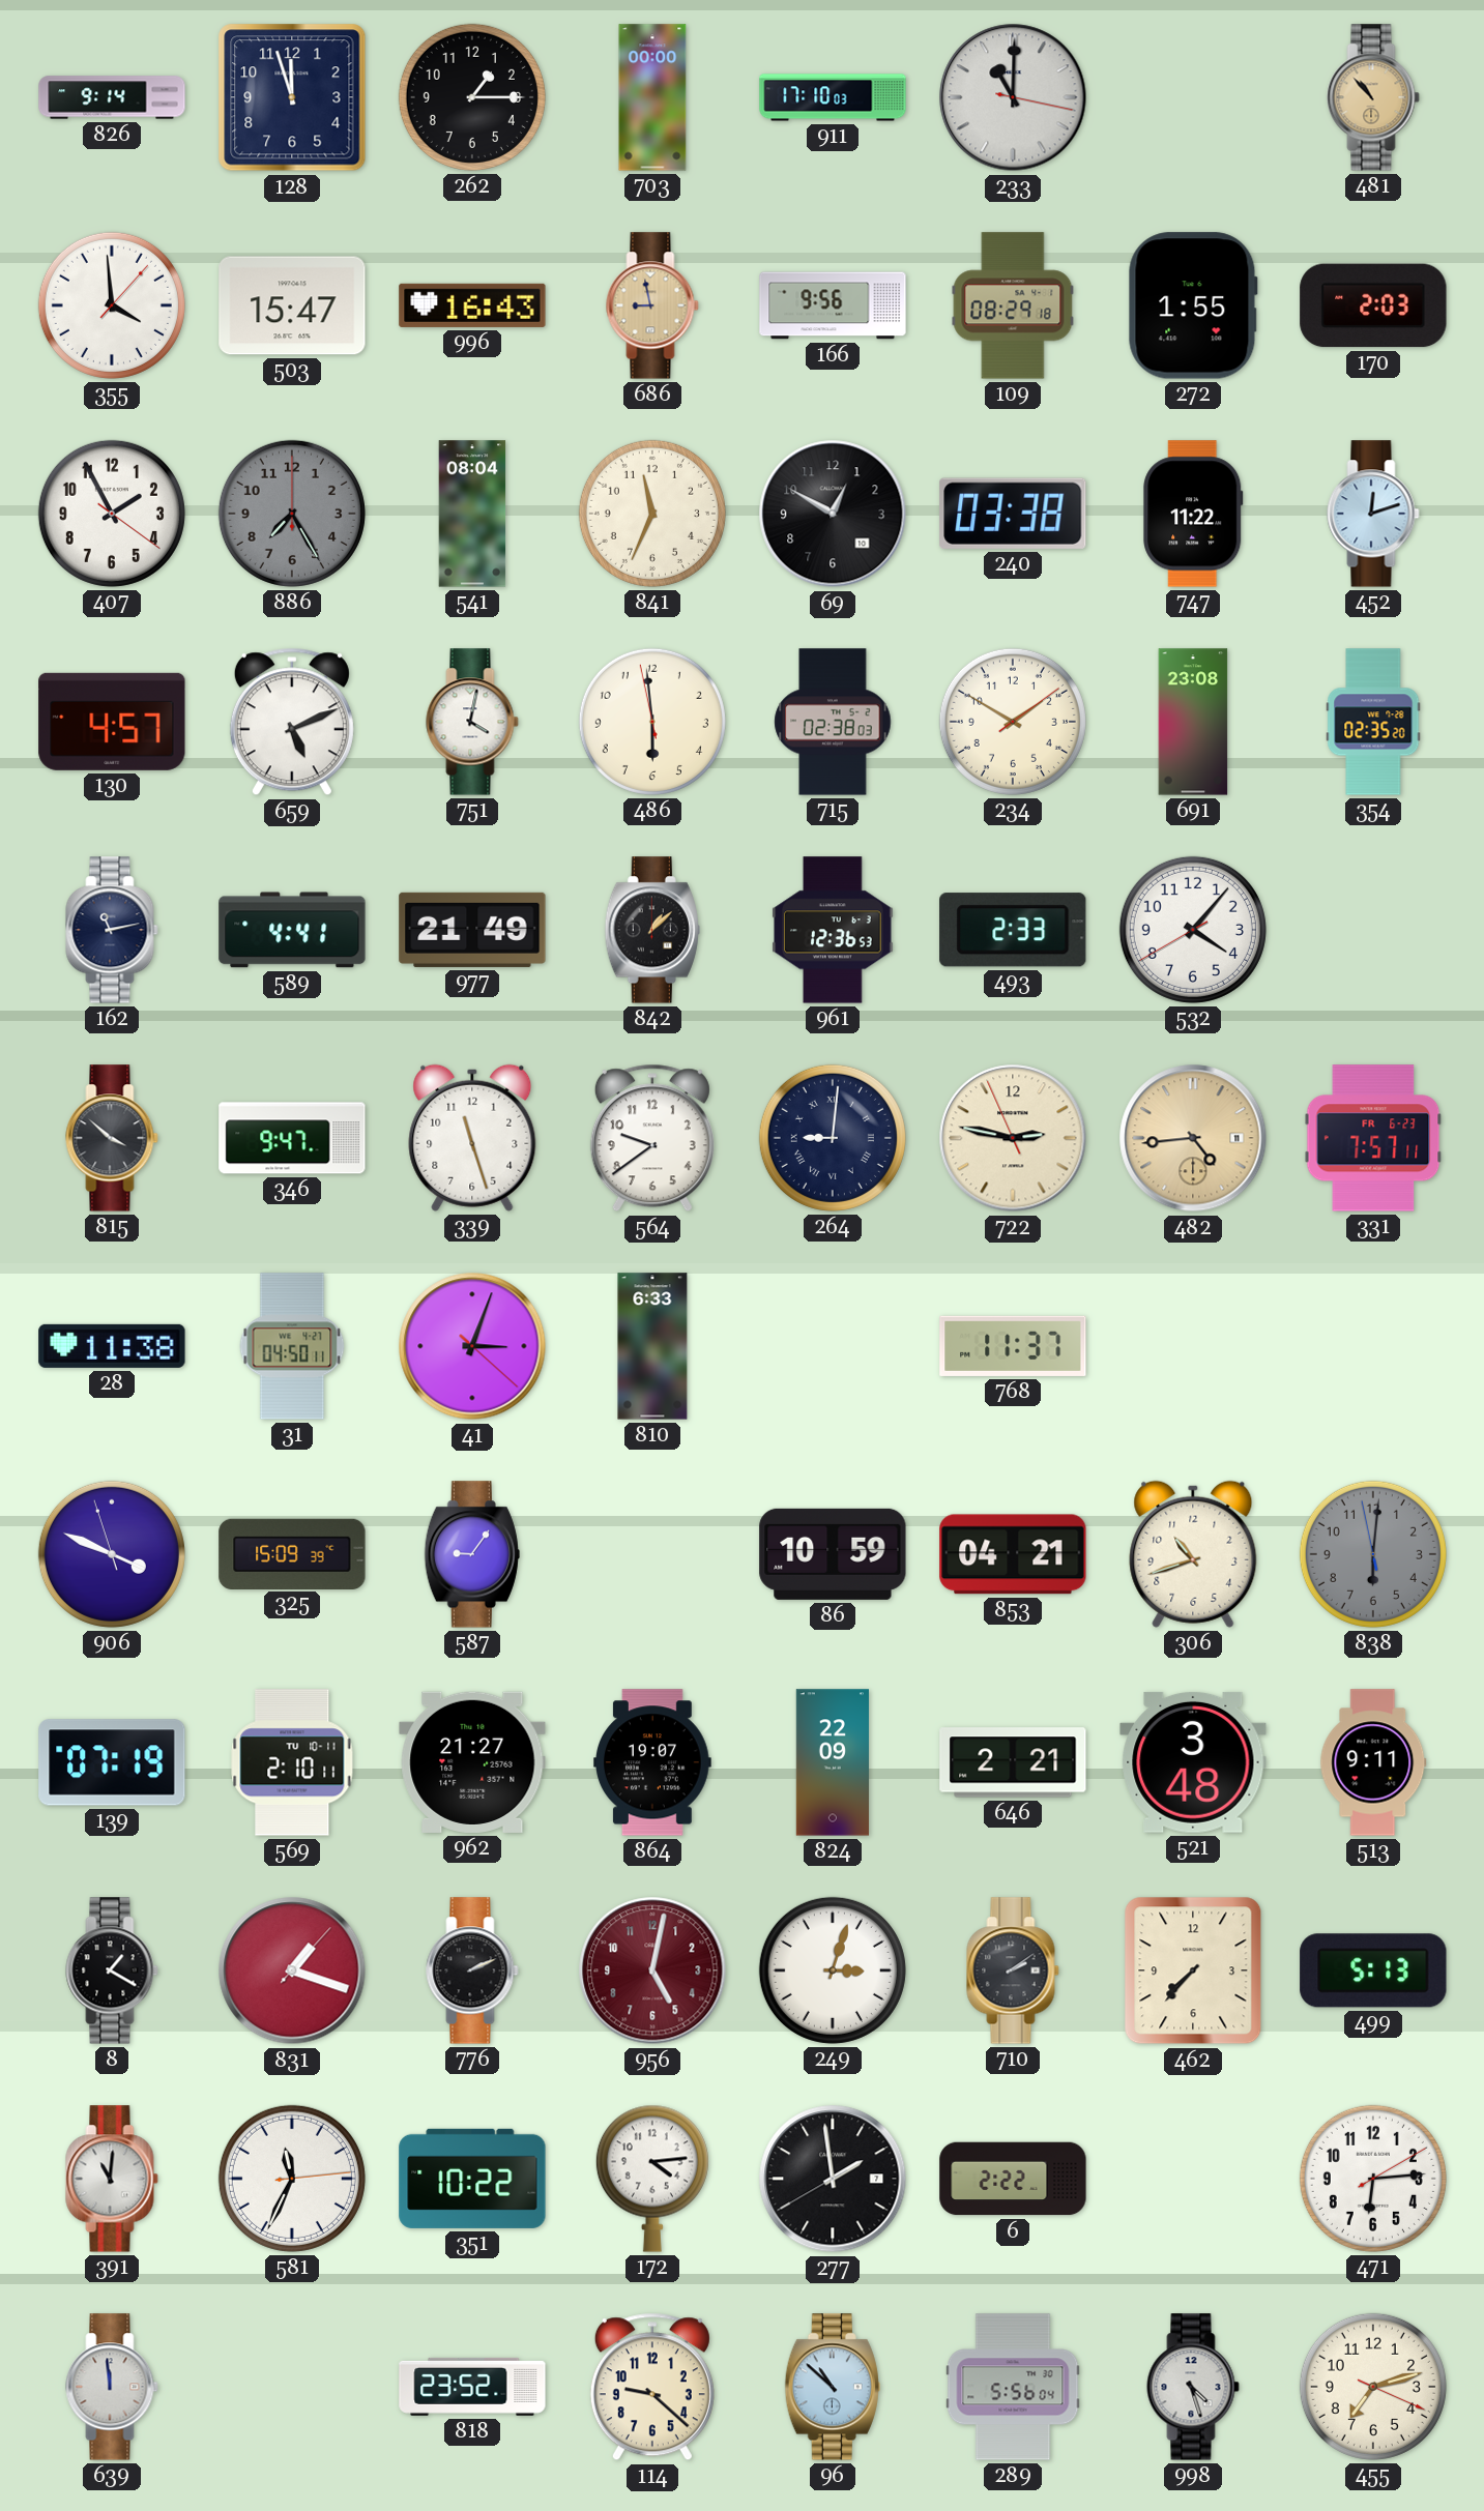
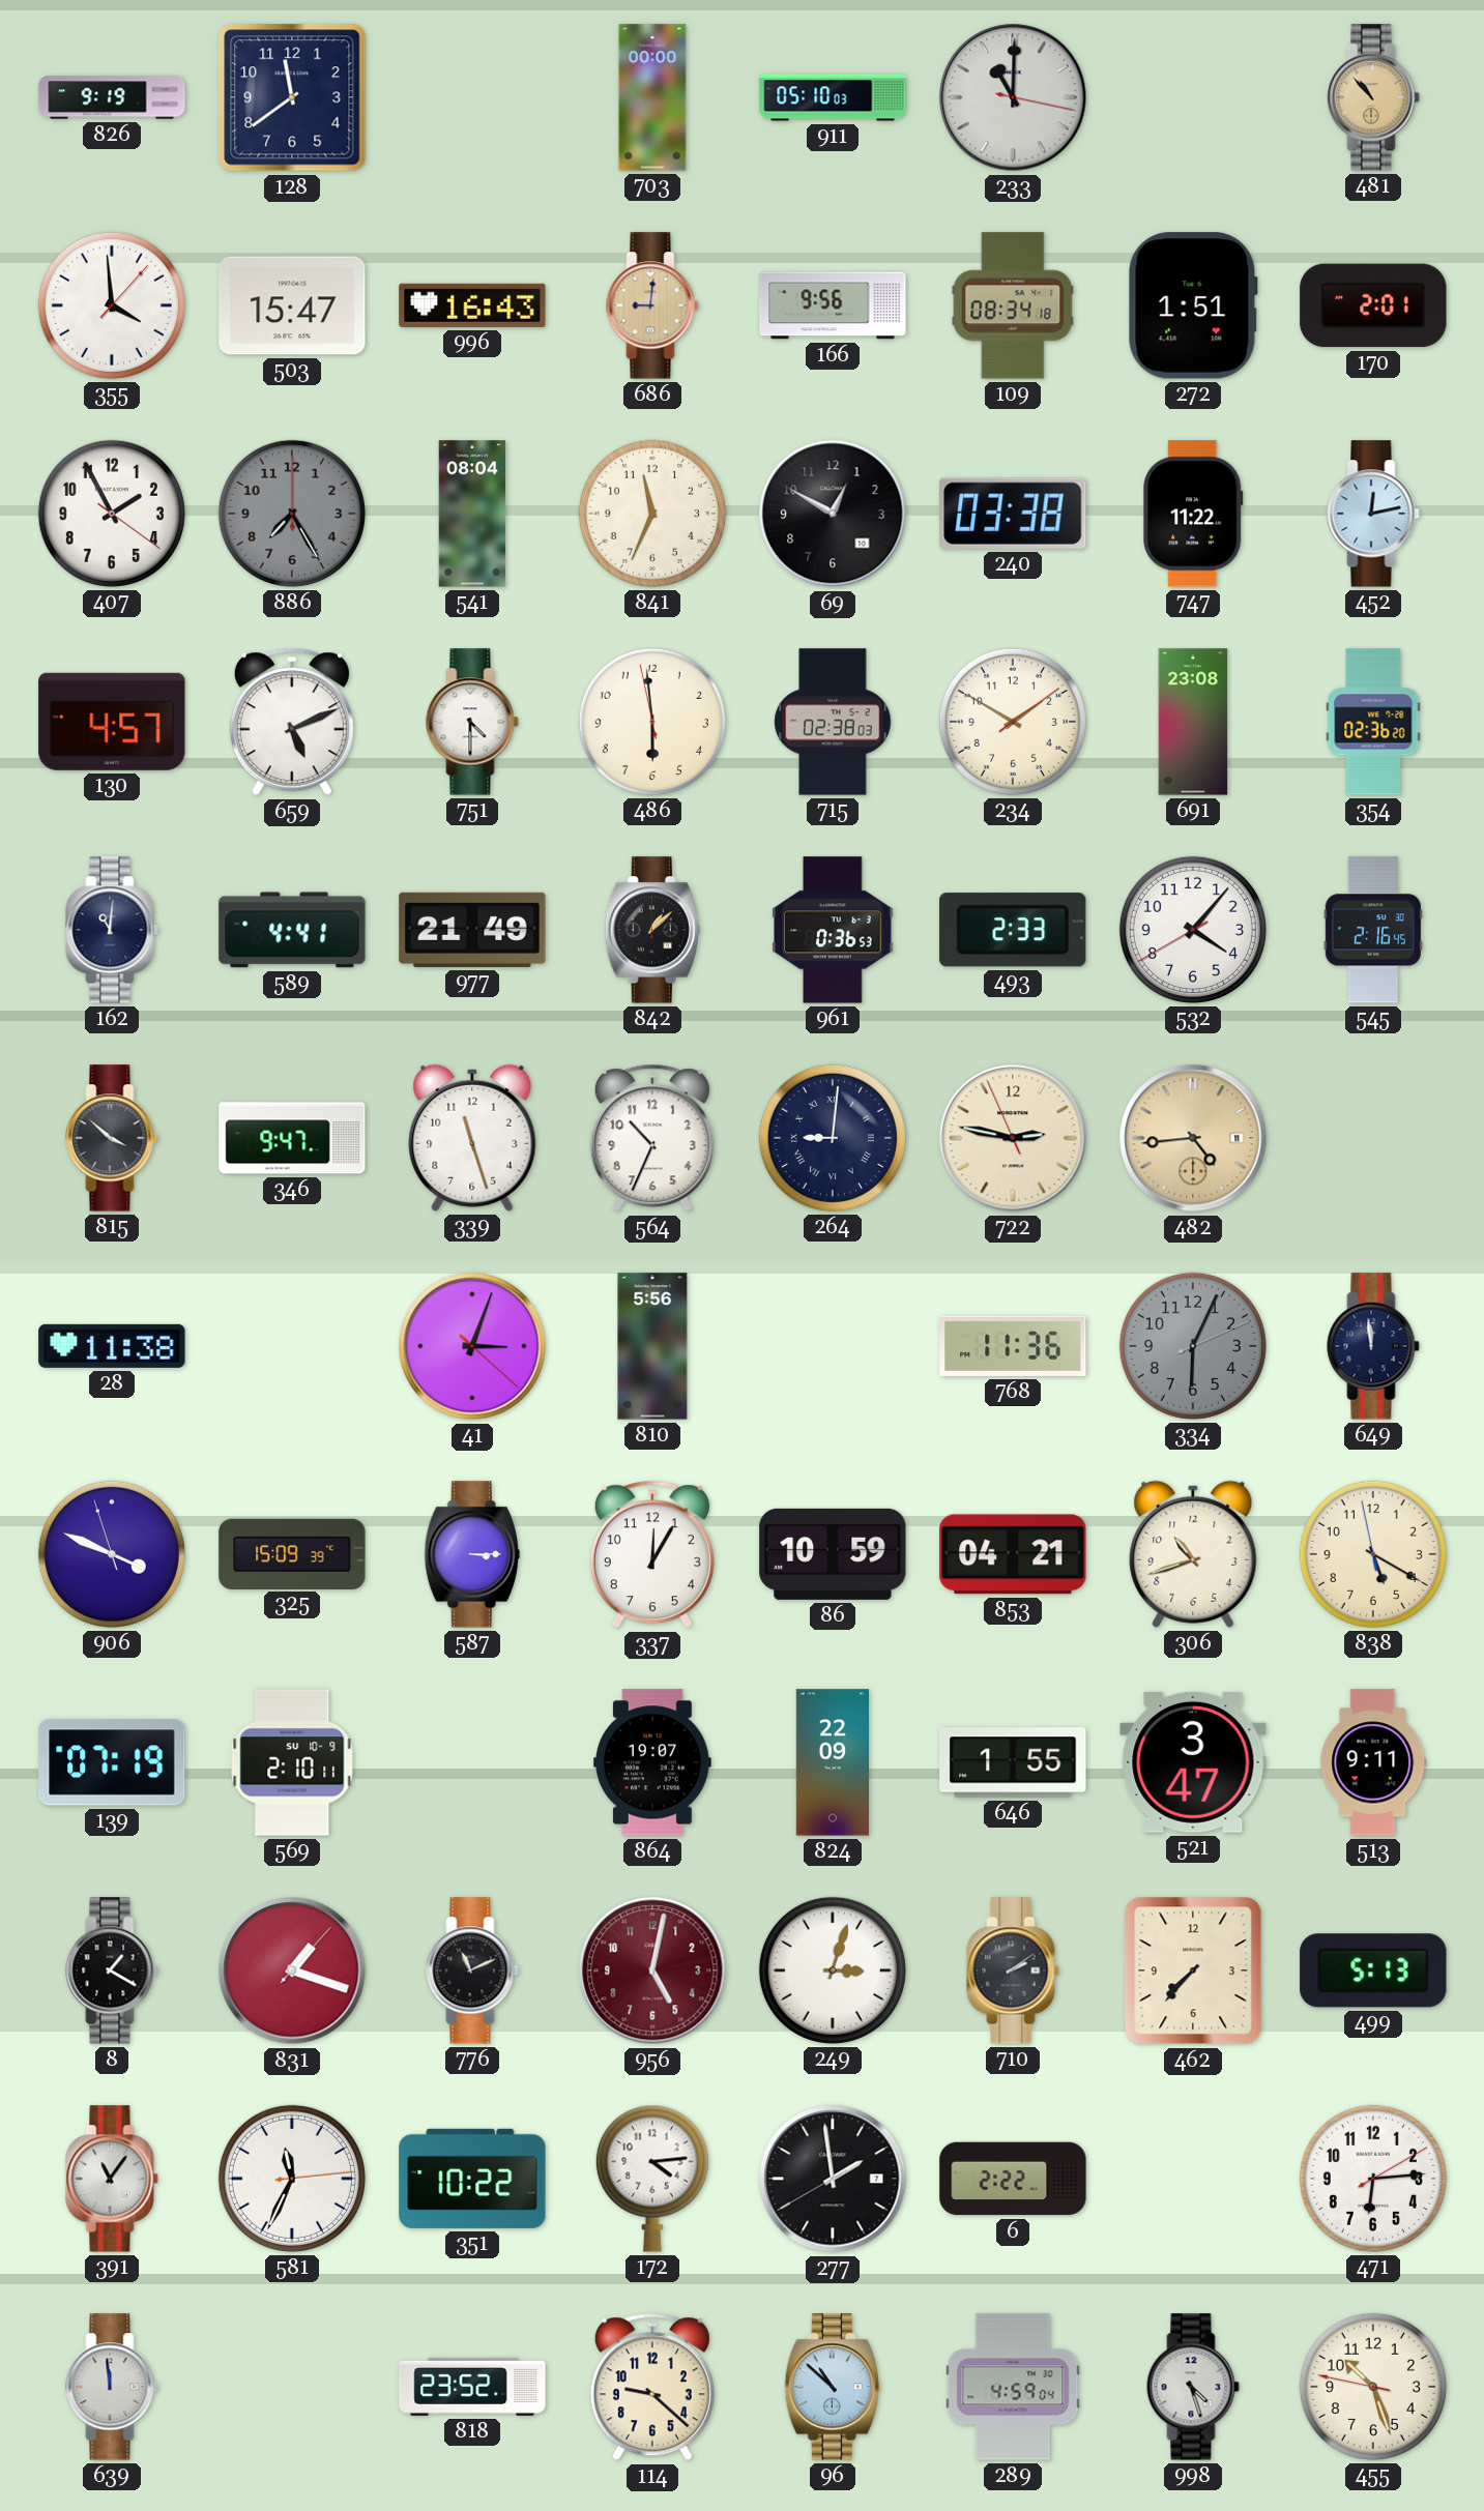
826: 9:14 -> 9:19
128: 11:57 -> 11:39
262: 1:15 -> none
911: 17:10 -> 05:10
686: 8:58 -> 9:01
109: 08:29 -> 08:34
272: 1:55 -> 1:51
170: 2:03 -> 2:01
452: 12:12 -> 12:13
751: 4:02 -> 4:30
354: 02:35 -> 02:36
162: 11:13 -> 11:01
961: 12:36 -> 0:36
545: none -> 2:16
564: 9:39 -> 10:34
331: 7:57 -> none
31: 04:50 -> none
810: 6:33 -> 5:56
768: 11:37 -> 11:36
334: none -> 6:04
649: none -> 11:59
587: 9:06 -> 3:15
337: none -> 12:05
838: 6:00 -> 5:19
838 dial: grey -> cream
569 date: TU 10-11 -> SU 10-9
962: 21:27 -> none
646: 2:21 -> 1:55
521: 3:48 -> 3:47
776: 2:11 -> 11:11
391: 11:01 -> 11:06
289: 5:56 -> 4:59
455: 7:12 -> 10:26
